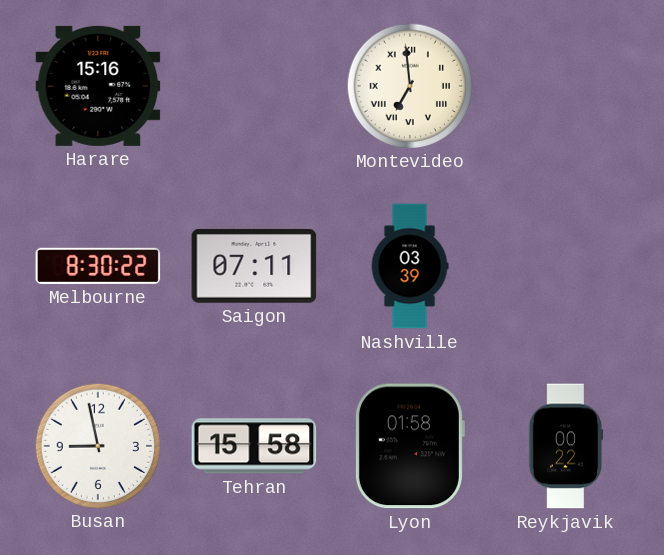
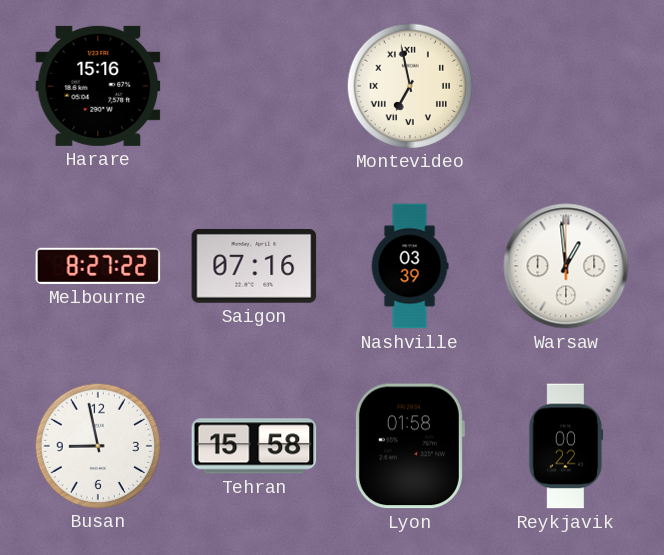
Montevideo: 6:59 -> 6:58
Melbourne: 8:30 -> 8:27
Saigon: 07:11 -> 07:16
Warsaw: none -> 12:59
